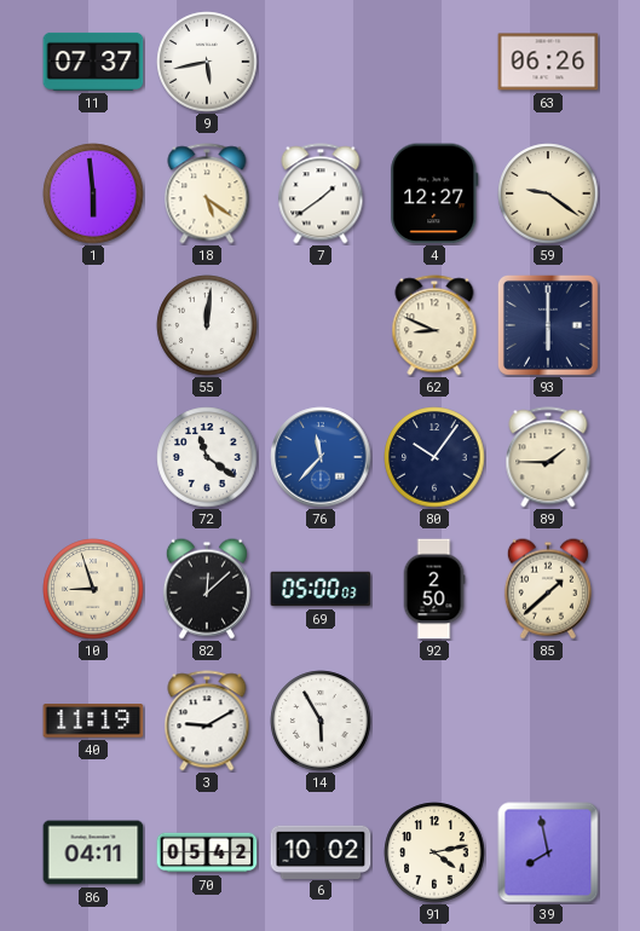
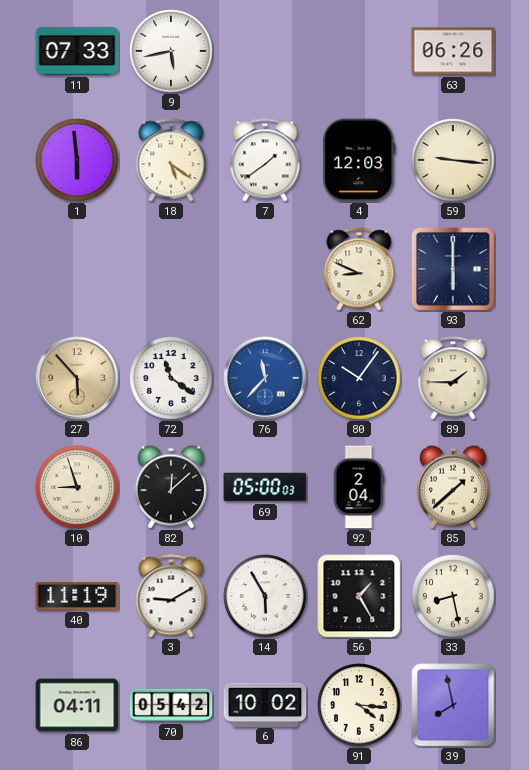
11: 07:37 -> 07:33
4: 12:27 -> 12:03
59: 9:21 -> 9:16
55: 12:01 -> none
27: none -> 5:53
92: 2:50 -> 2:04
56: none -> 1:25
33: none -> 8:28
91: 4:13 -> 4:16
